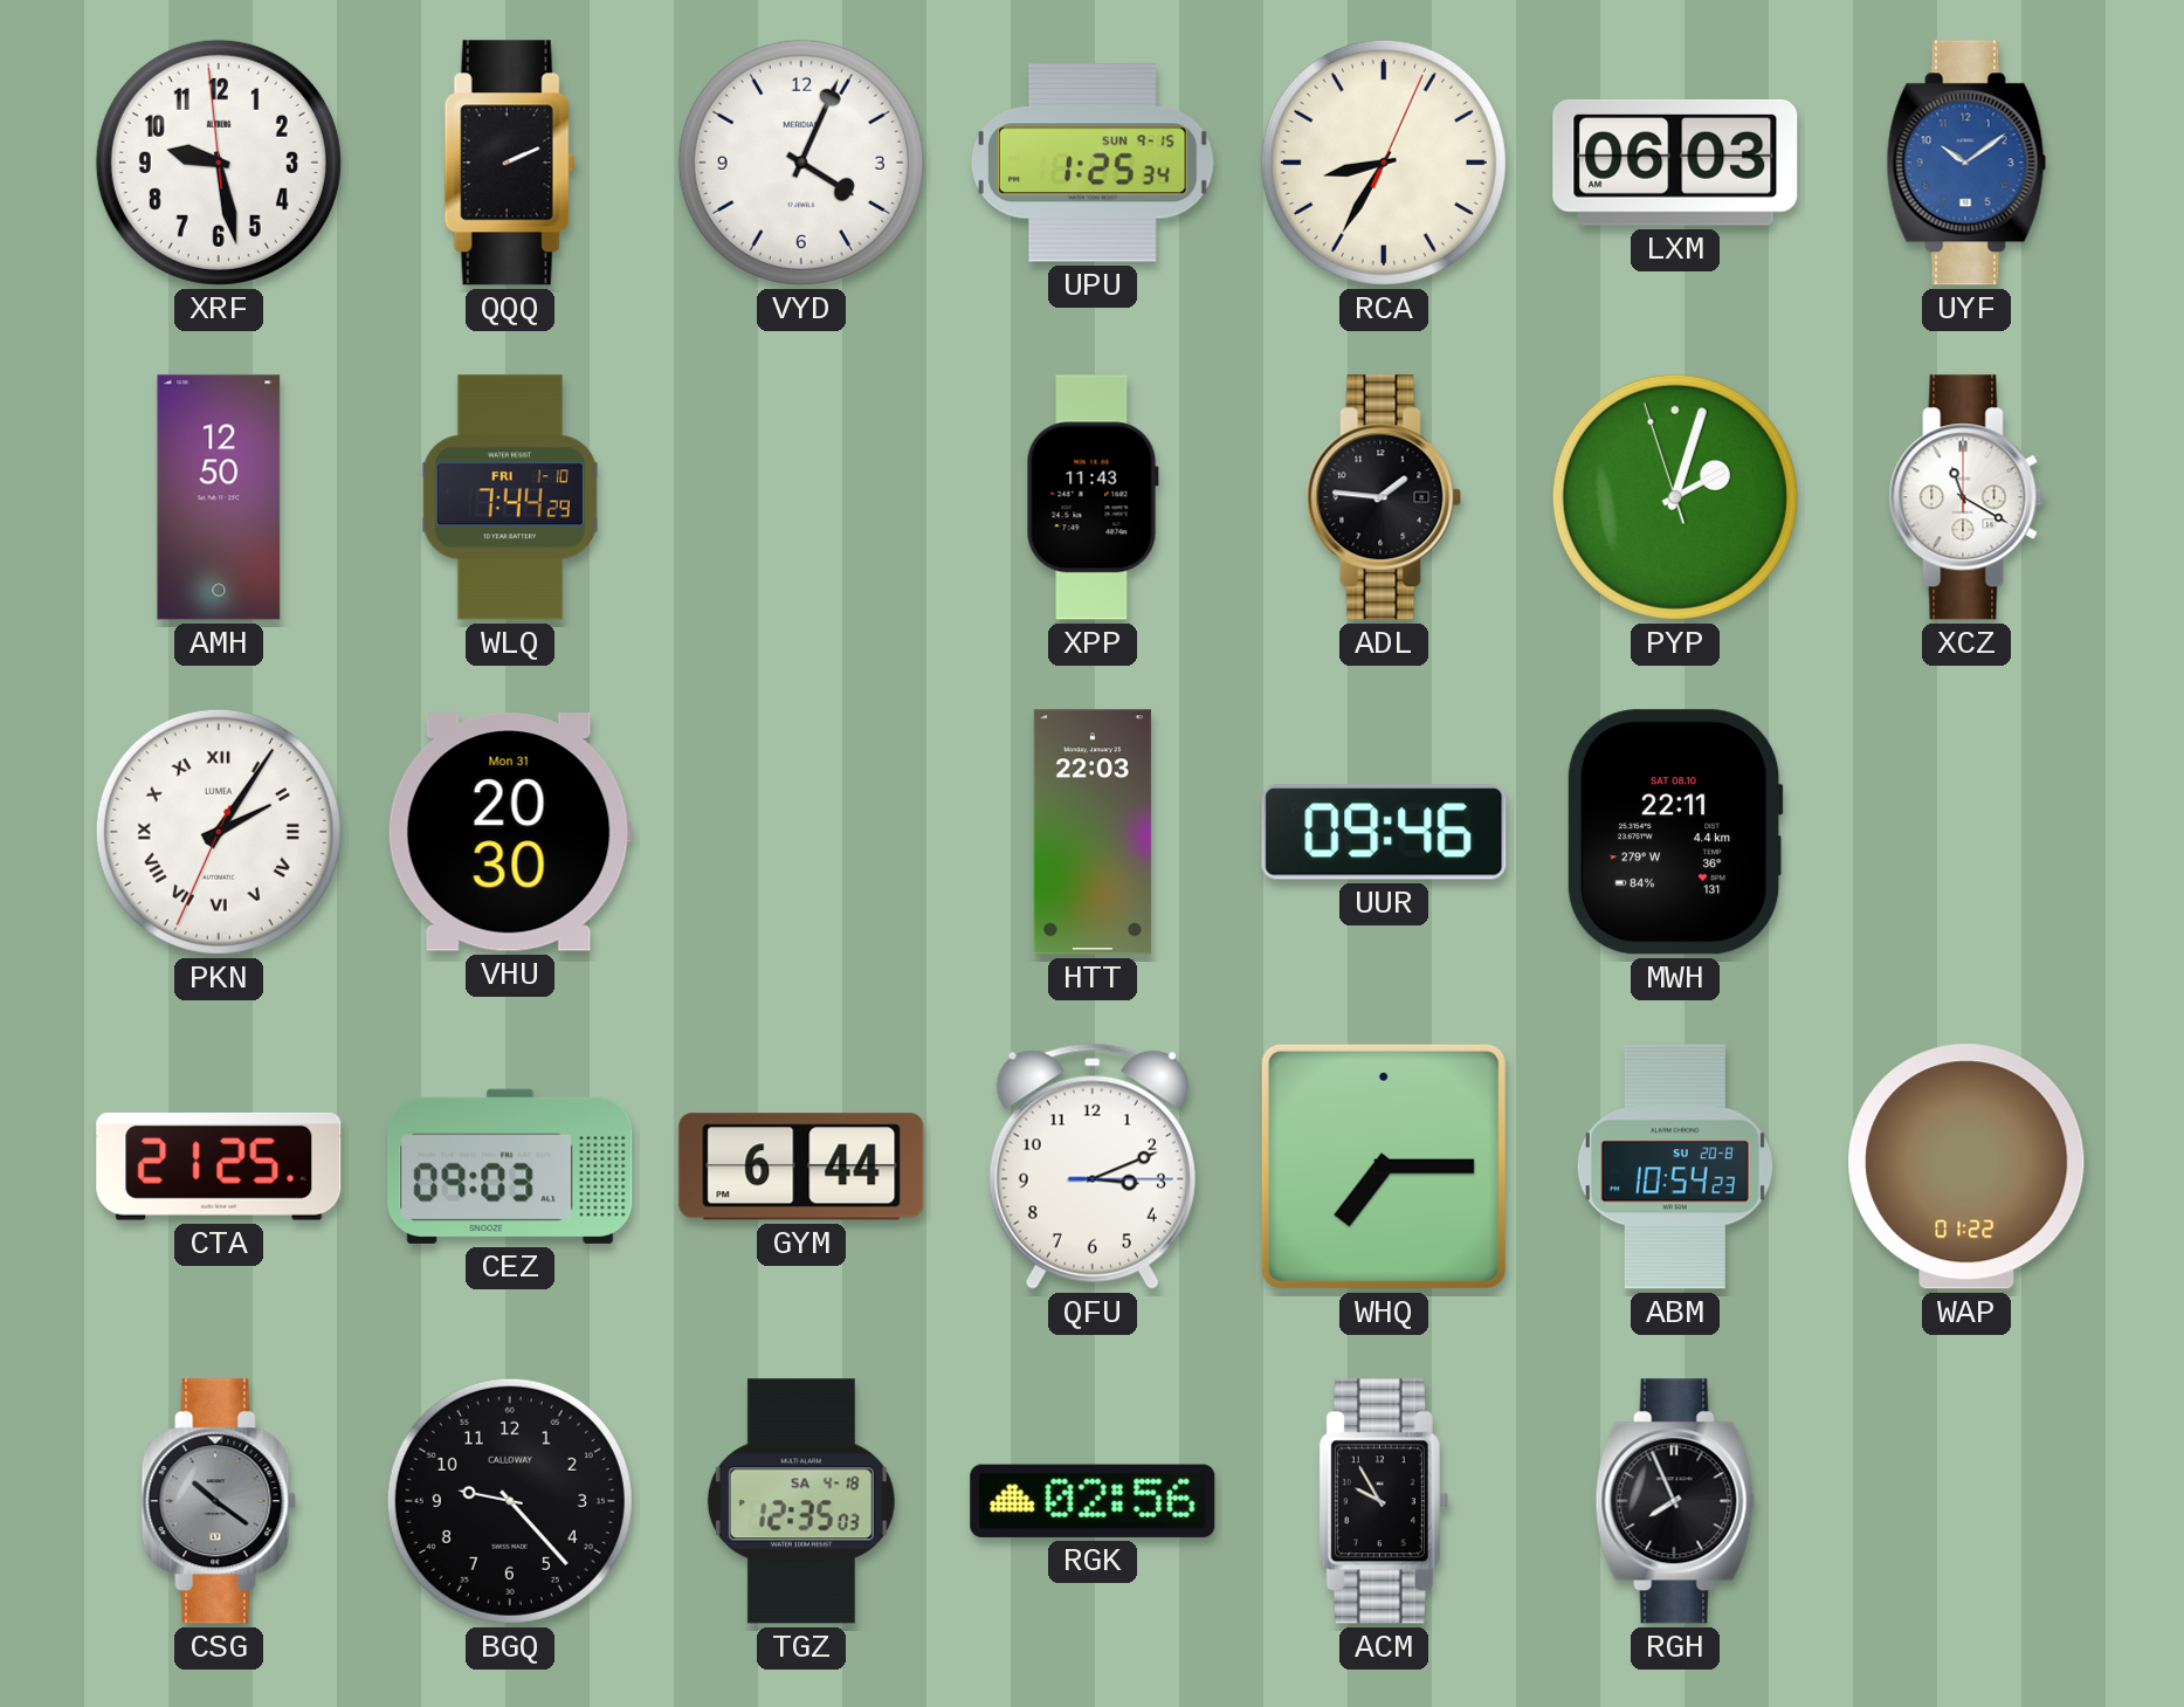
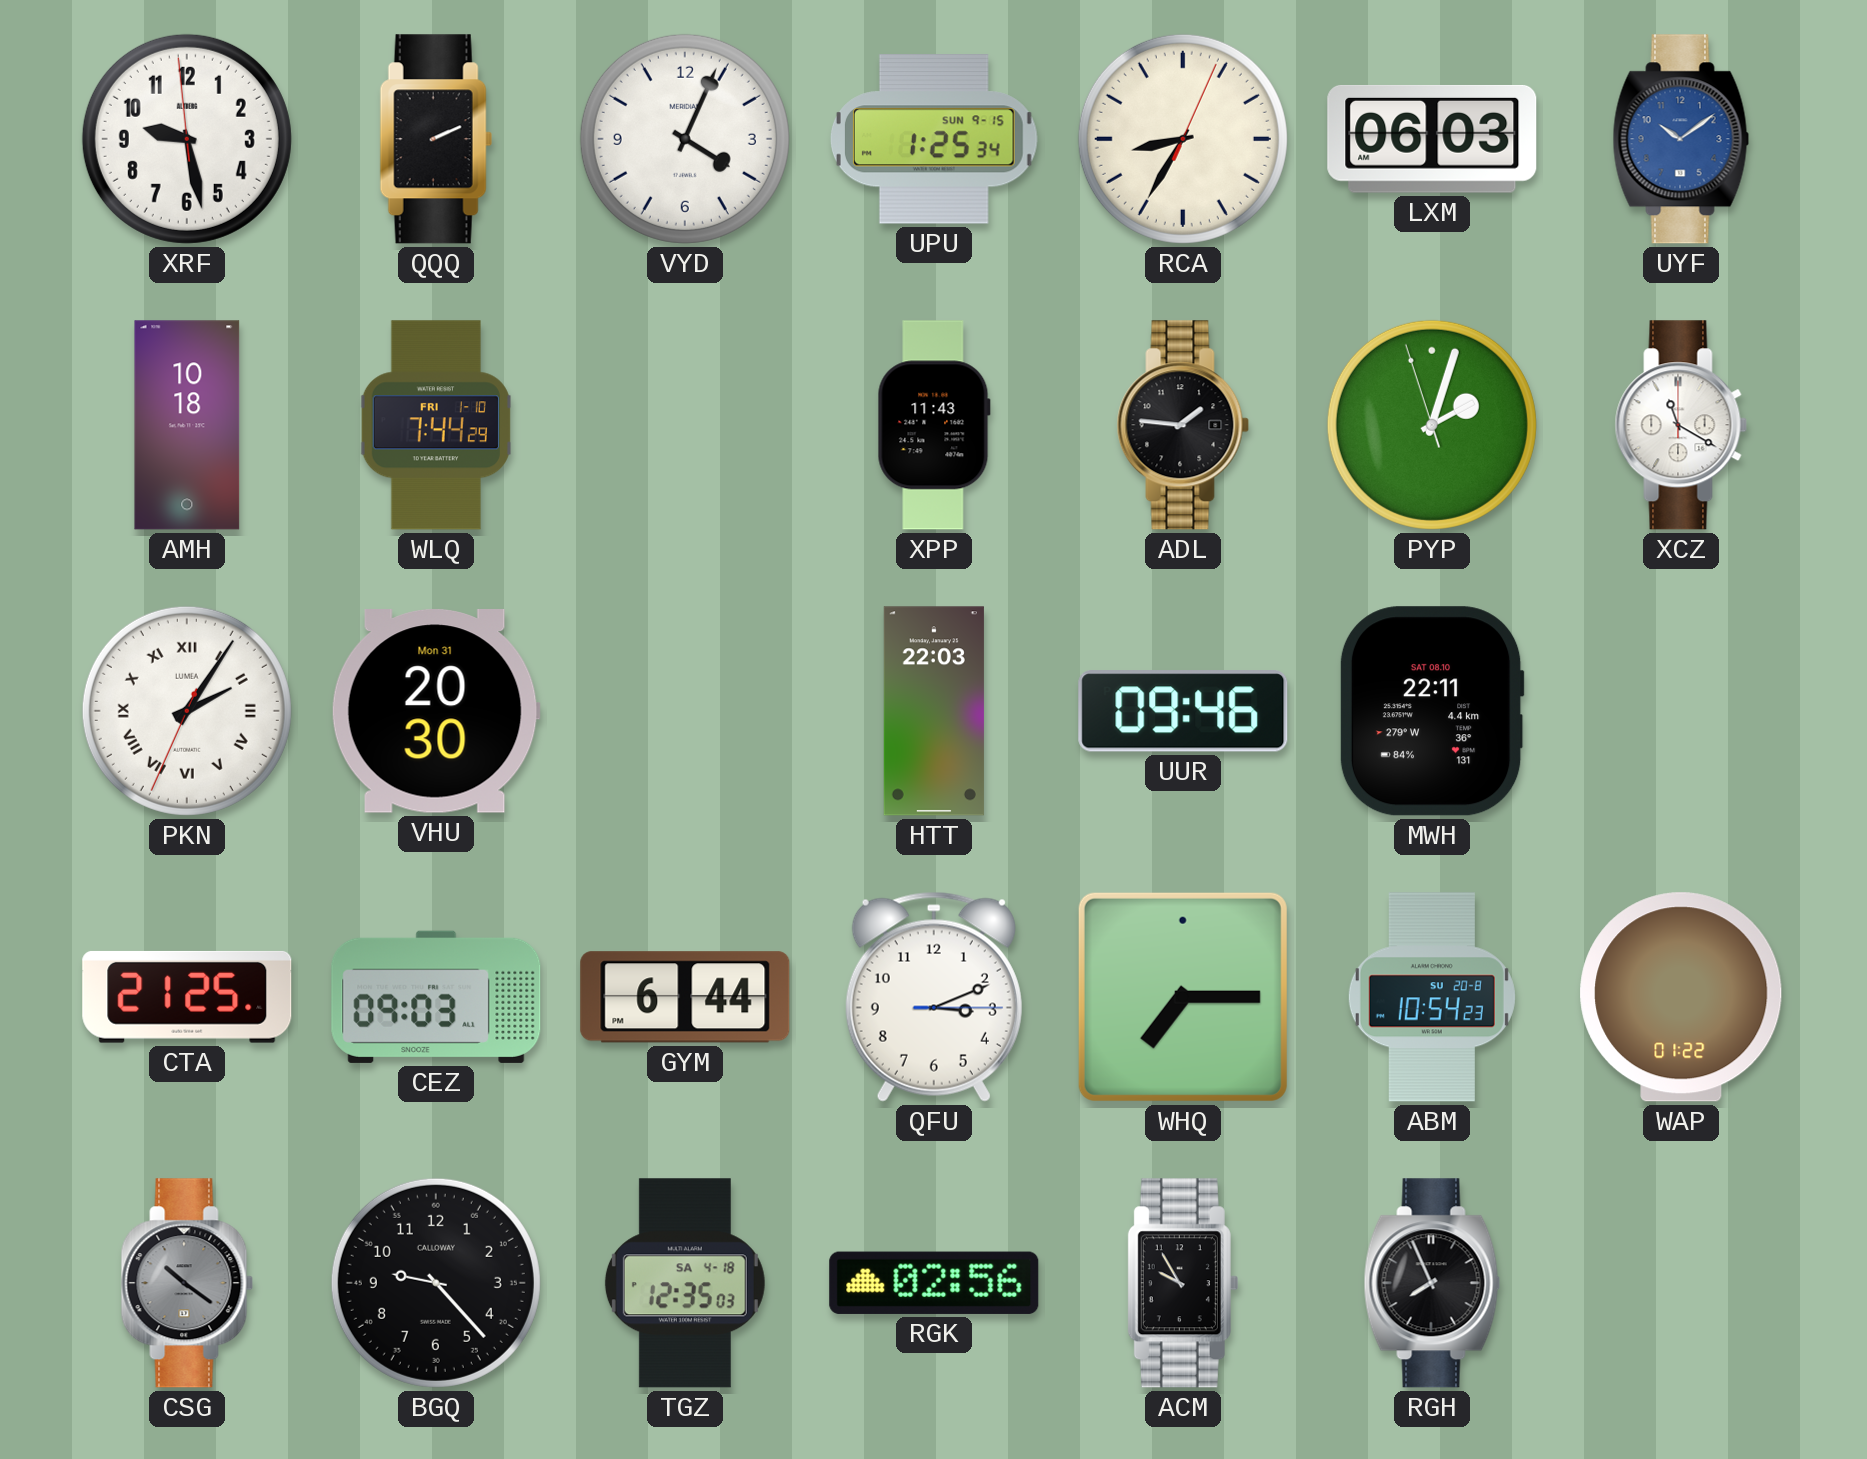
AMH: 12:50 -> 10:18
